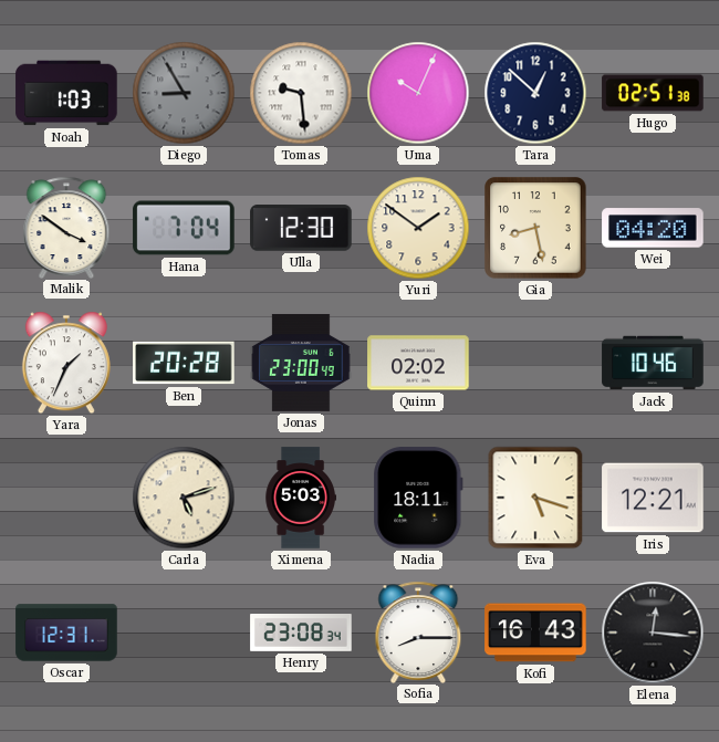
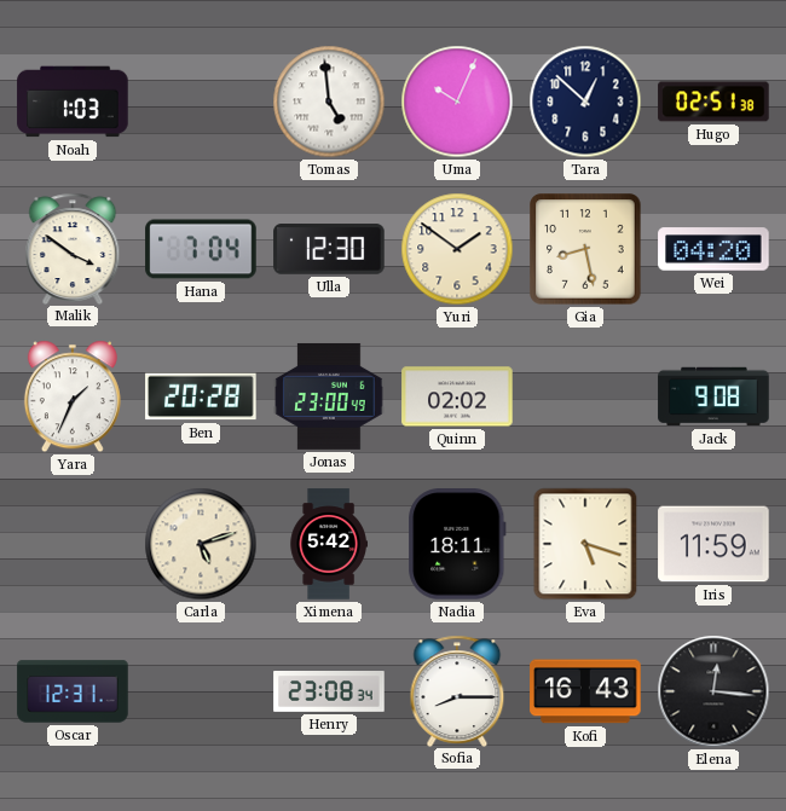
Diego: 8:55 -> none
Tomas: 9:29 -> 4:59
Jack: 10:46 -> 9:08
Ximena: 5:03 -> 5:42
Iris: 12:21 -> 11:59
